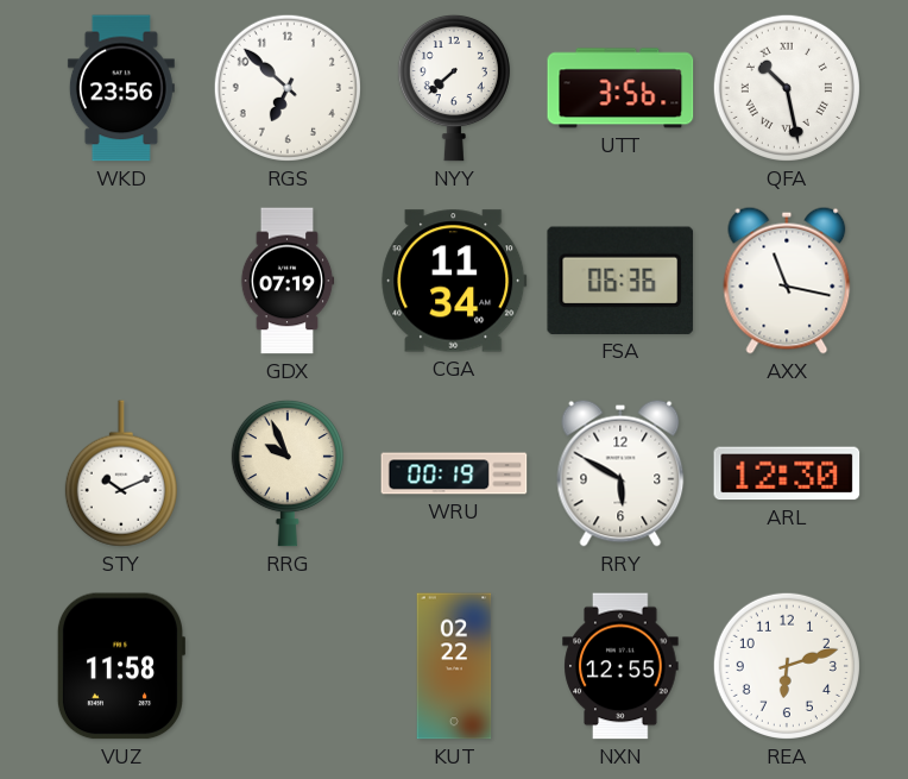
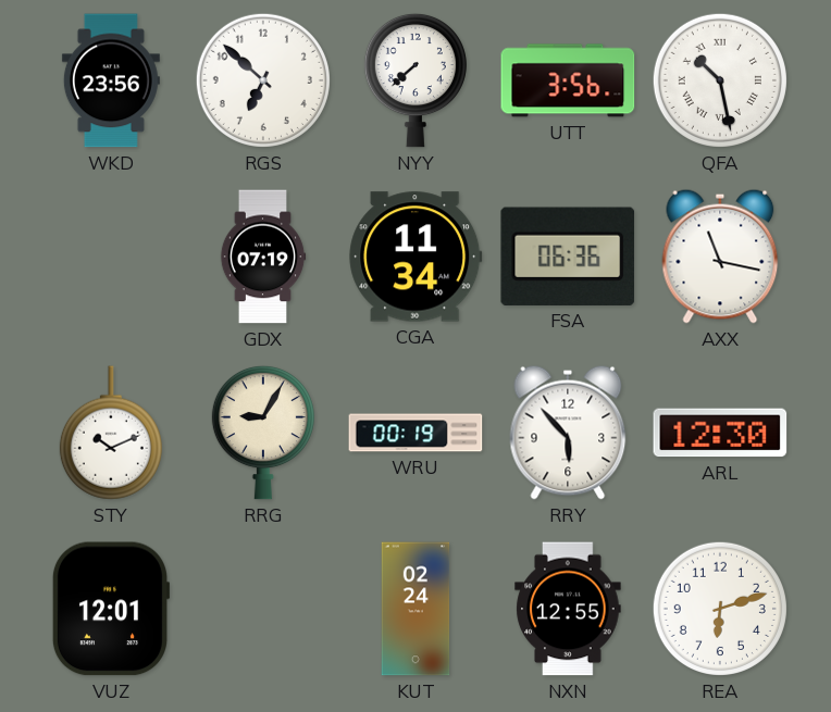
RRG: 9:56 -> 9:05
RRY: 5:50 -> 5:53
VUZ: 11:58 -> 12:01
KUT: 02:22 -> 02:24
